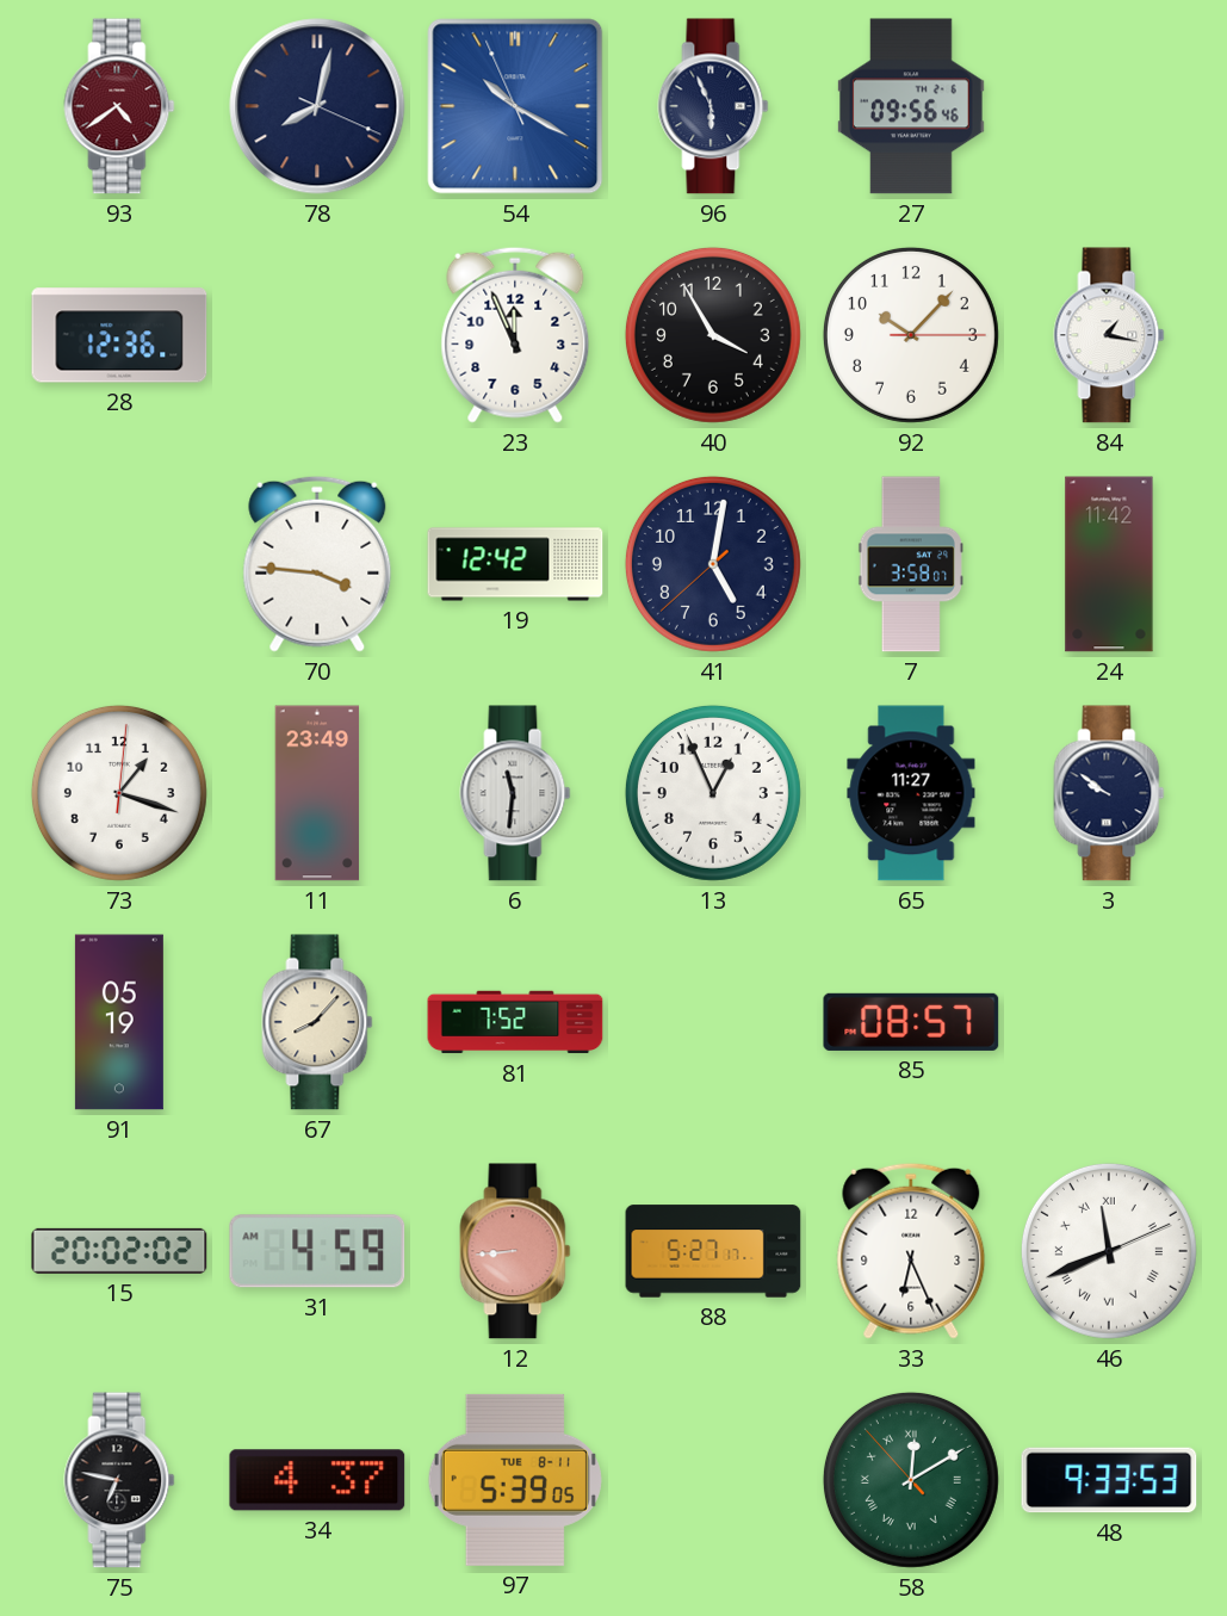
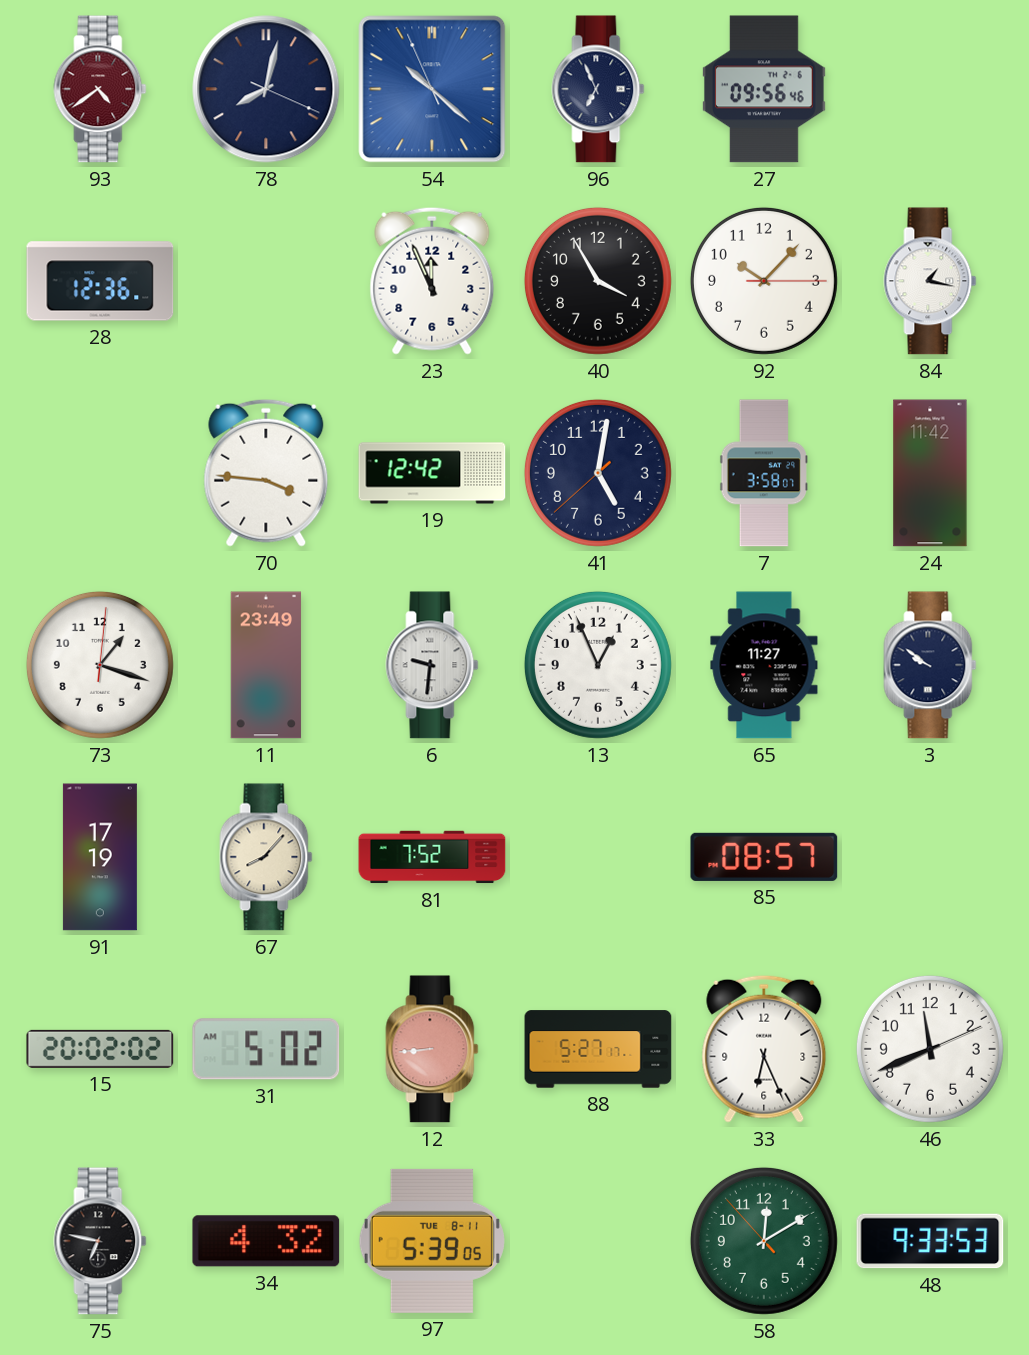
54: 10:19 -> 10:21
96: 5:56 -> 6:56
6: 11:31 -> 9:31
91: 05:19 -> 17:19
31: 4:59 -> 5:02
46 numerals: Roman -> Arabic
34: 4:37 -> 4:32
58 numerals: Roman -> Arabic
